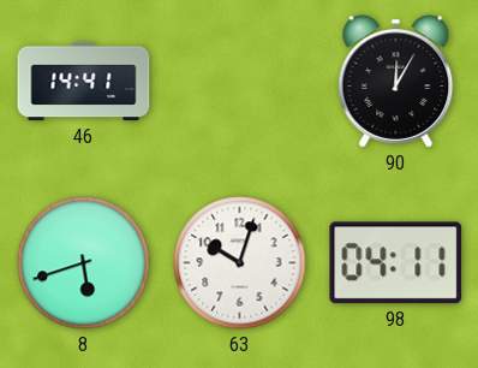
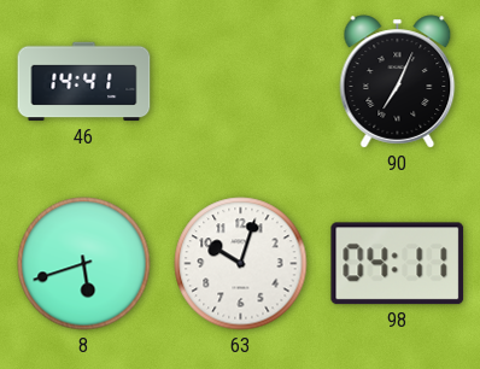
90: 12:05 -> 7:04
